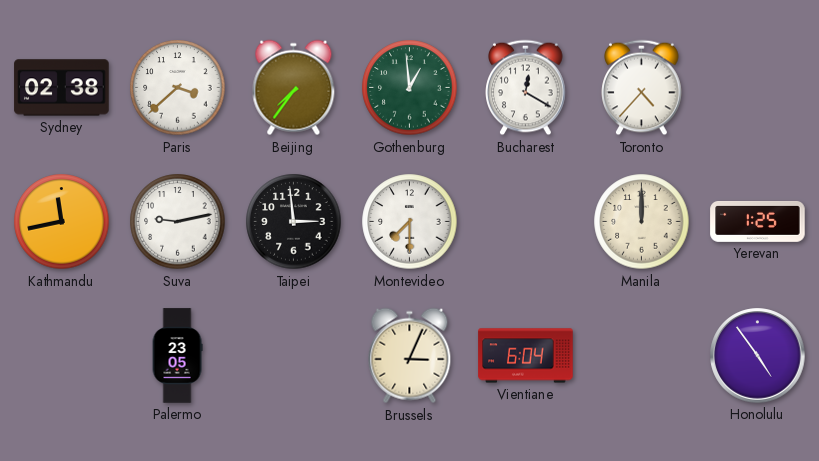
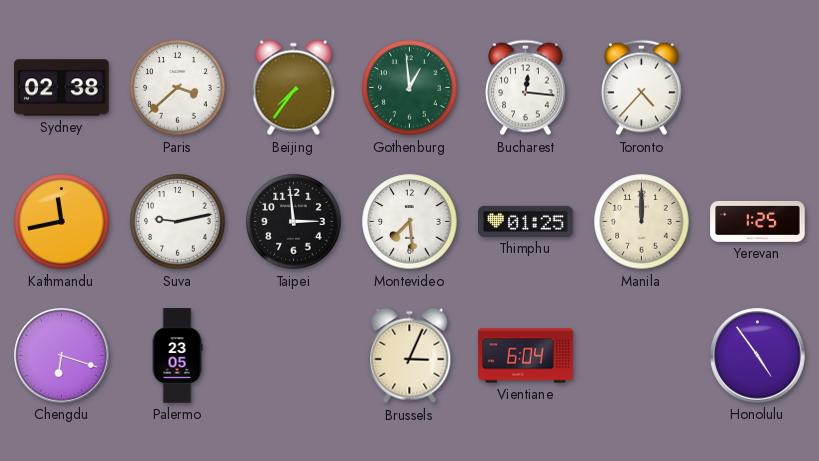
Bucharest: 12:20 -> 12:16
Montevideo: 7:30 -> 7:29
Thimphu: none -> 01:25
Chengdu: none -> 6:18
